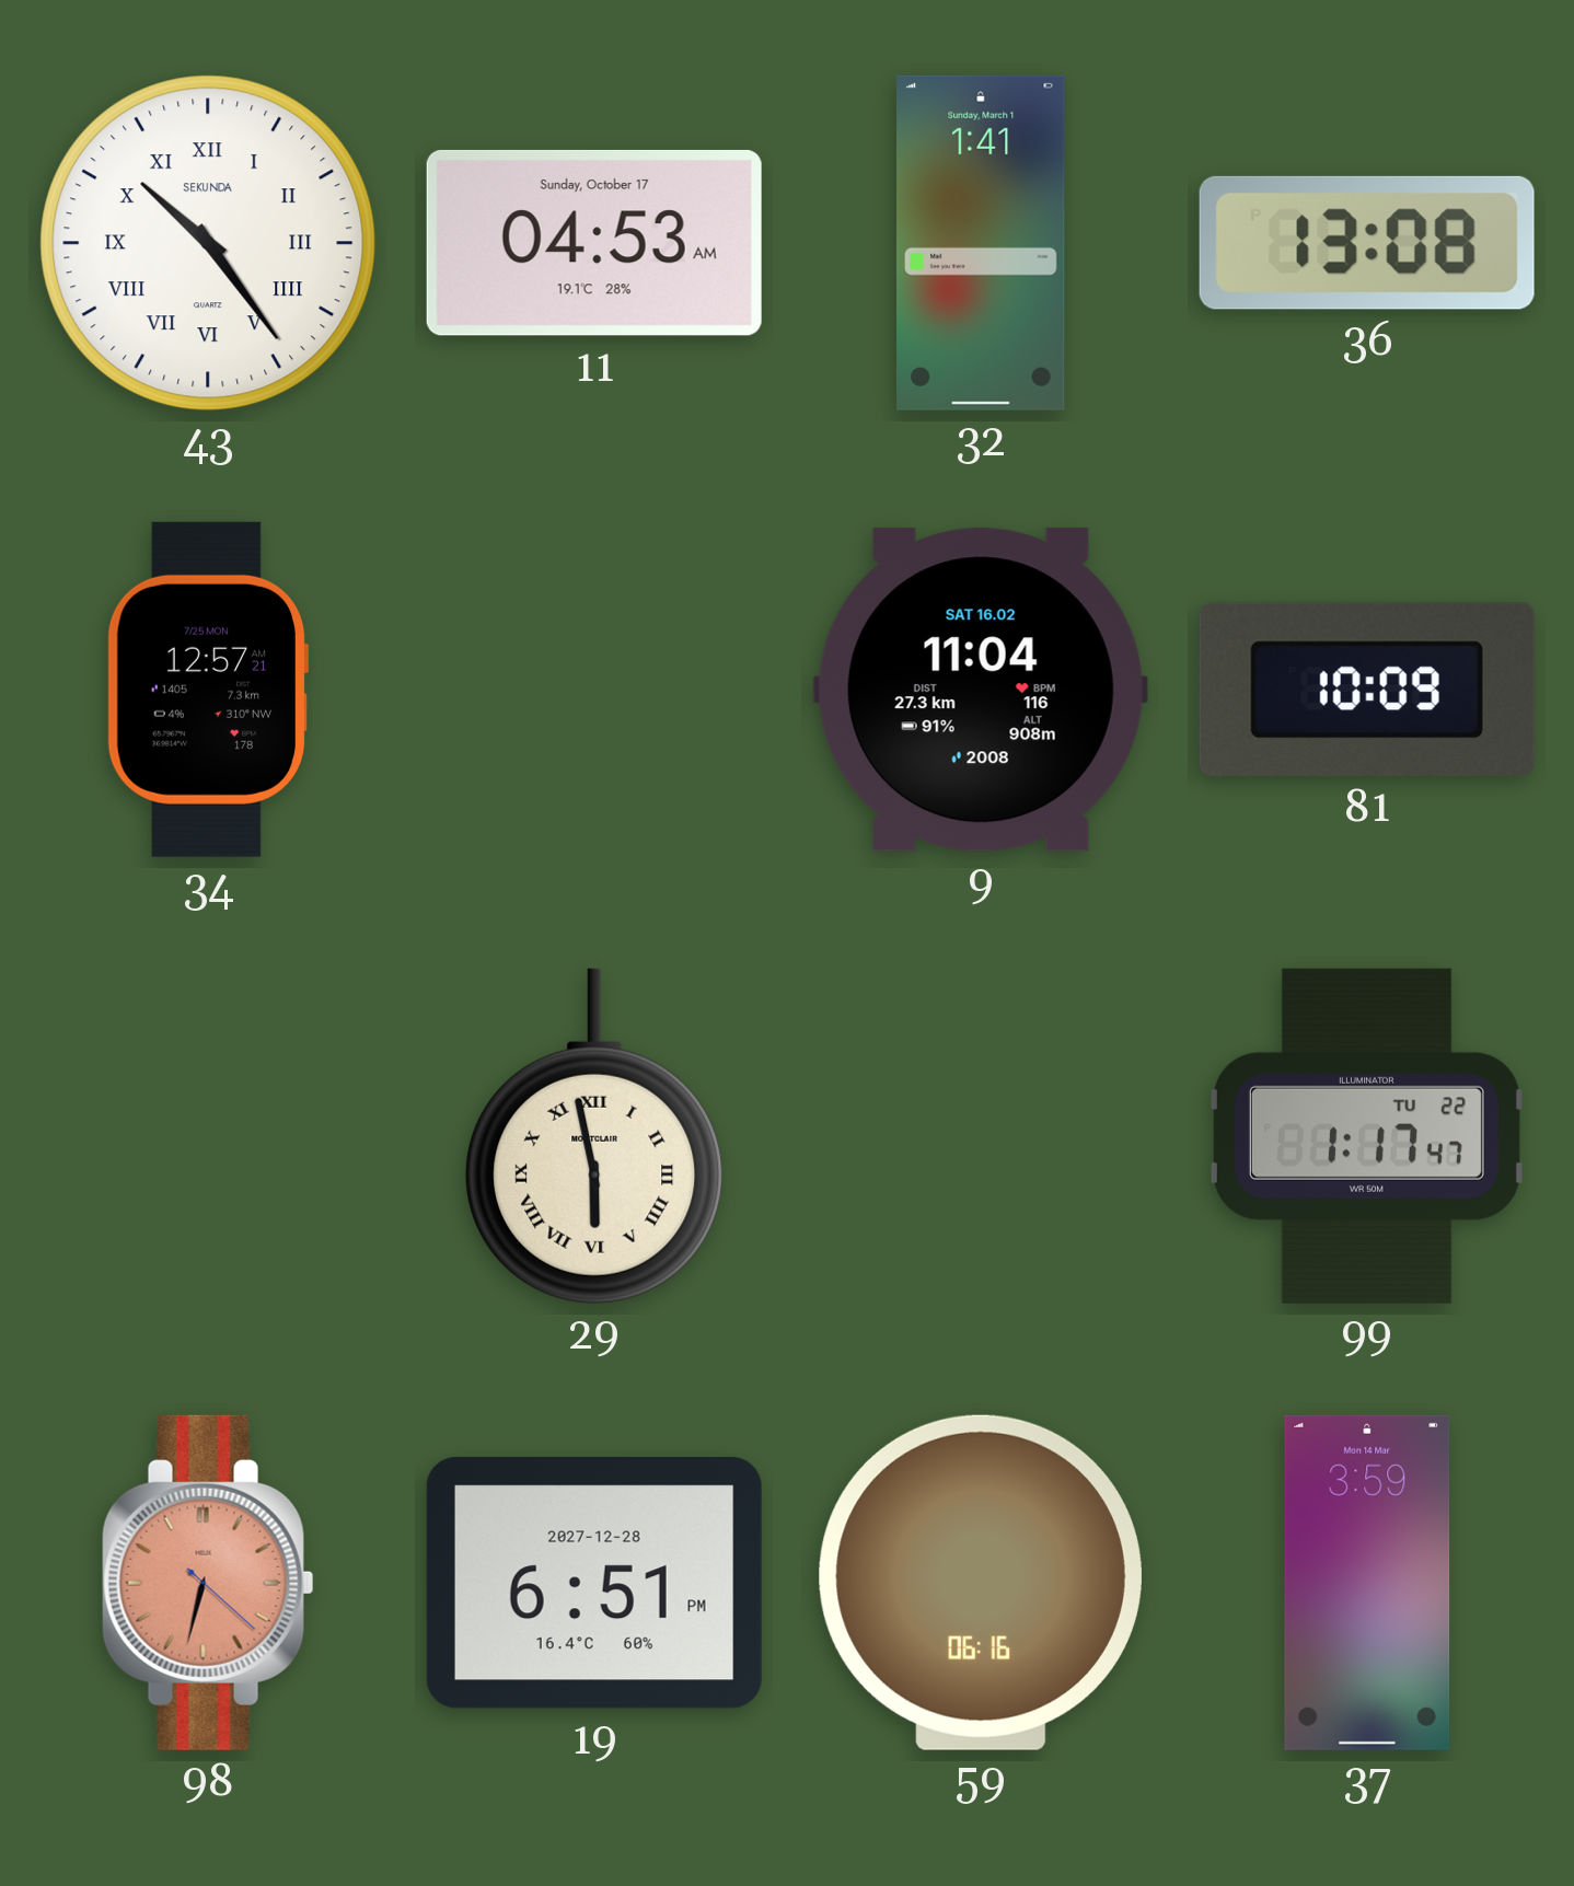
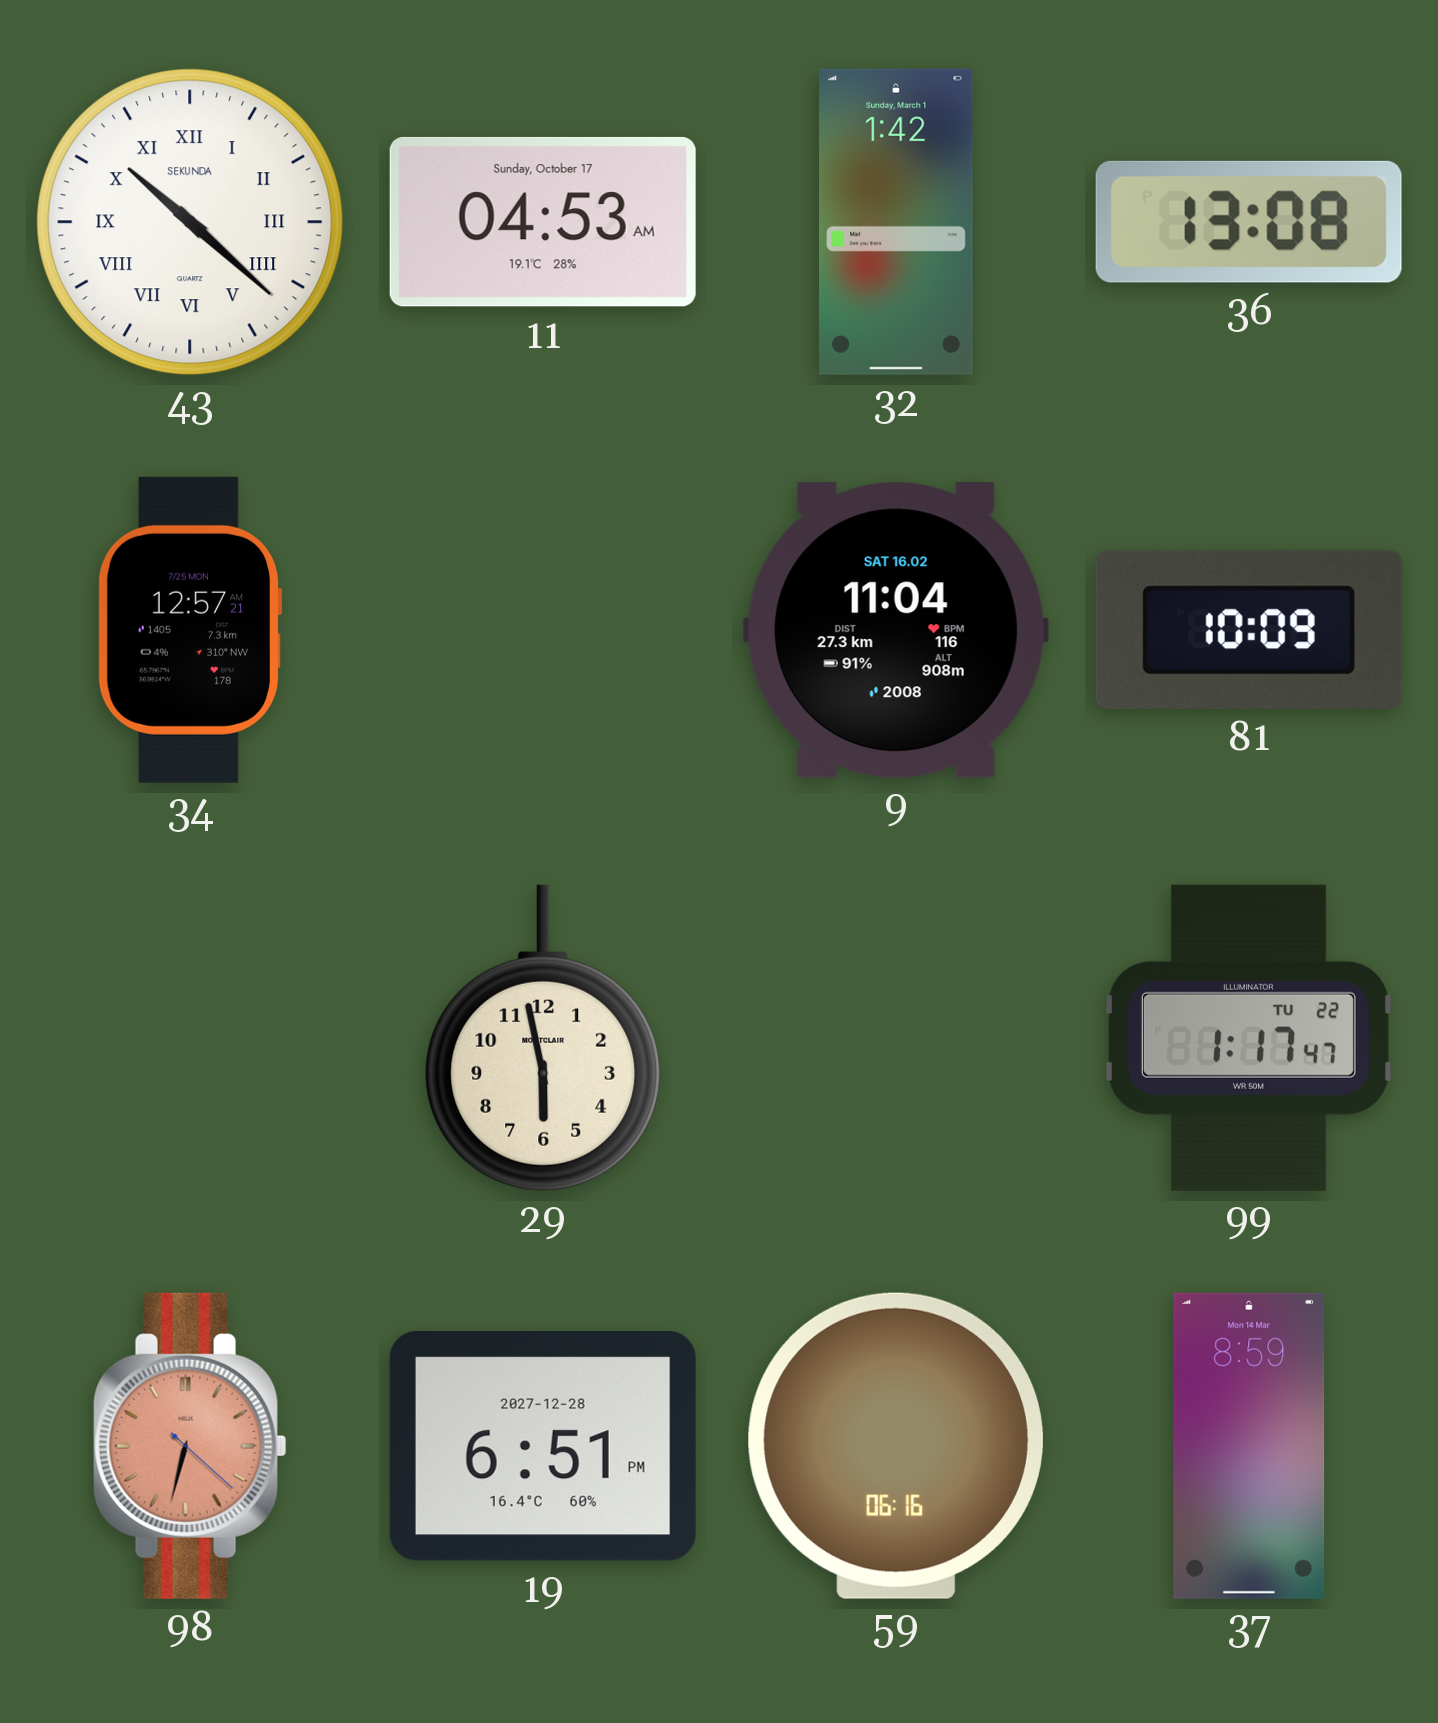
43: 10:24 -> 10:22
32: 1:41 -> 1:42
29 numerals: Roman -> Arabic
37: 3:59 -> 8:59
